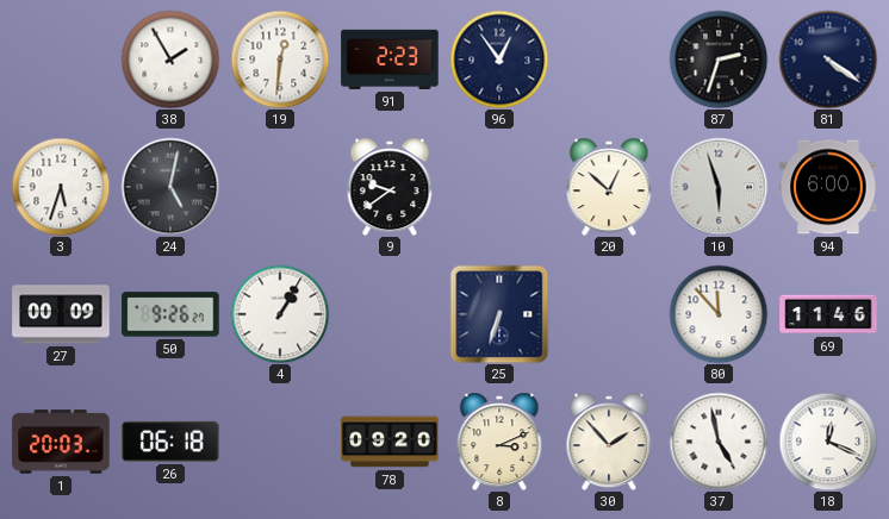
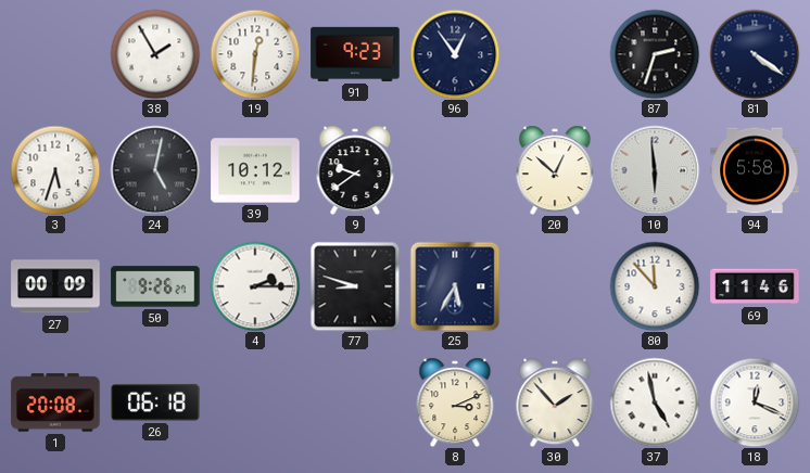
91: 2:23 -> 9:23
39: none -> 10:12
10: 5:57 -> 5:59
94: 6:00 -> 5:58
4: 1:05 -> 2:15
77: none -> 8:48
25: 6:33 -> 5:35
1: 20:03 -> 20:08
78: 09:20 -> none
